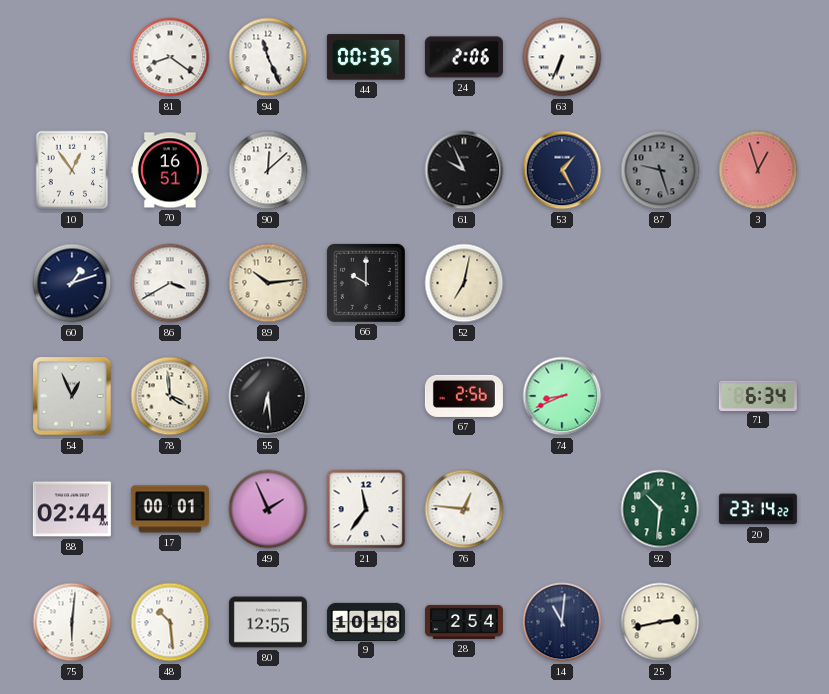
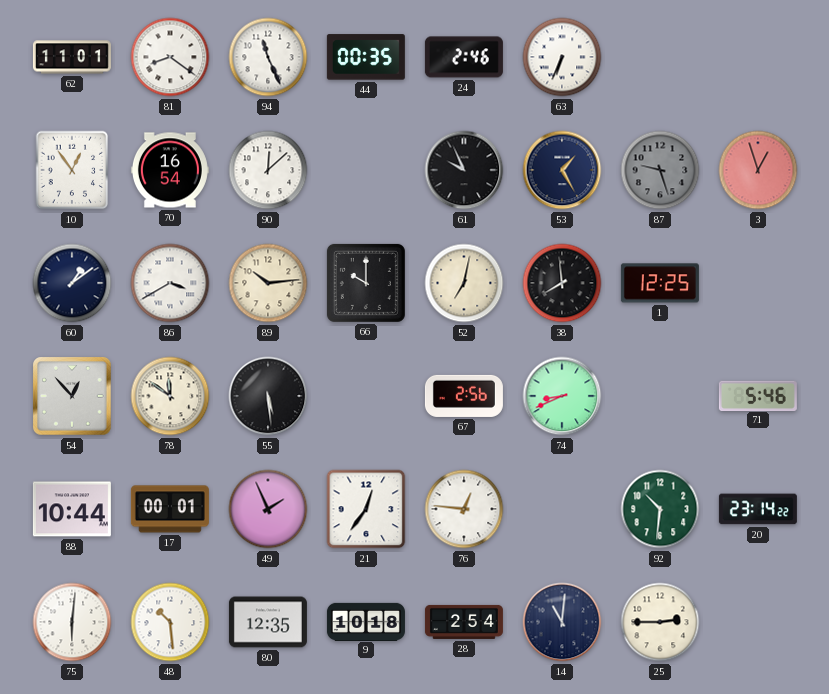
62: none -> 11:01
24: 2:06 -> 2:46
70: 16:51 -> 16:54
60: 1:12 -> 1:09
38: none -> 7:59
1: none -> 12:25
54: 12:56 -> 12:53
78: 3:59 -> 11:51
55: 6:29 -> 5:29
71: 6:34 -> 5:46
88: 02:44 -> 10:44
21: 11:36 -> 12:36
80: 12:55 -> 12:35
25: 2:43 -> 2:45
